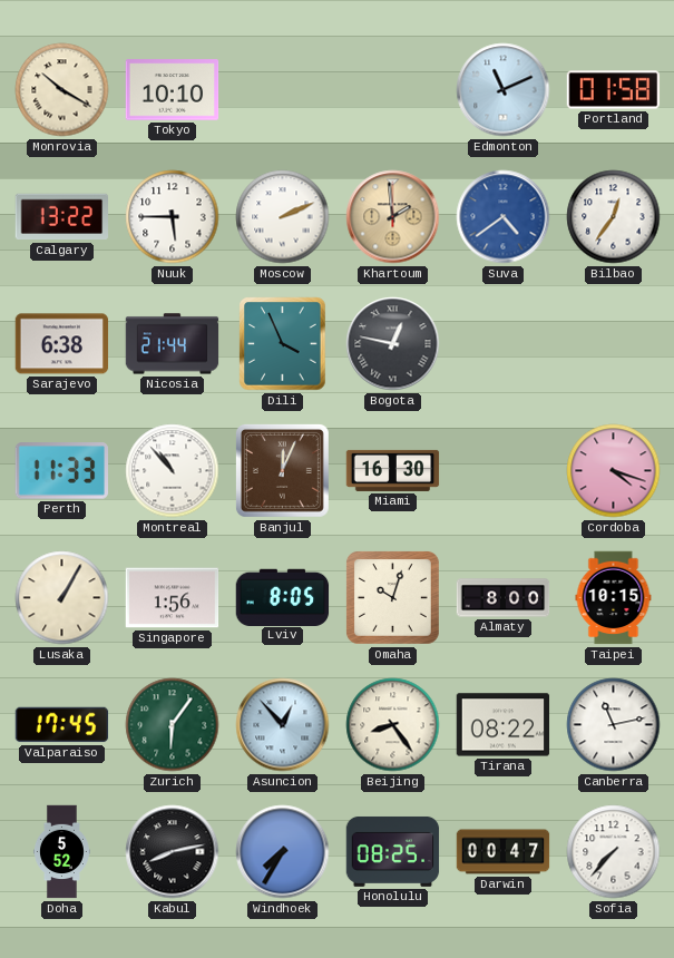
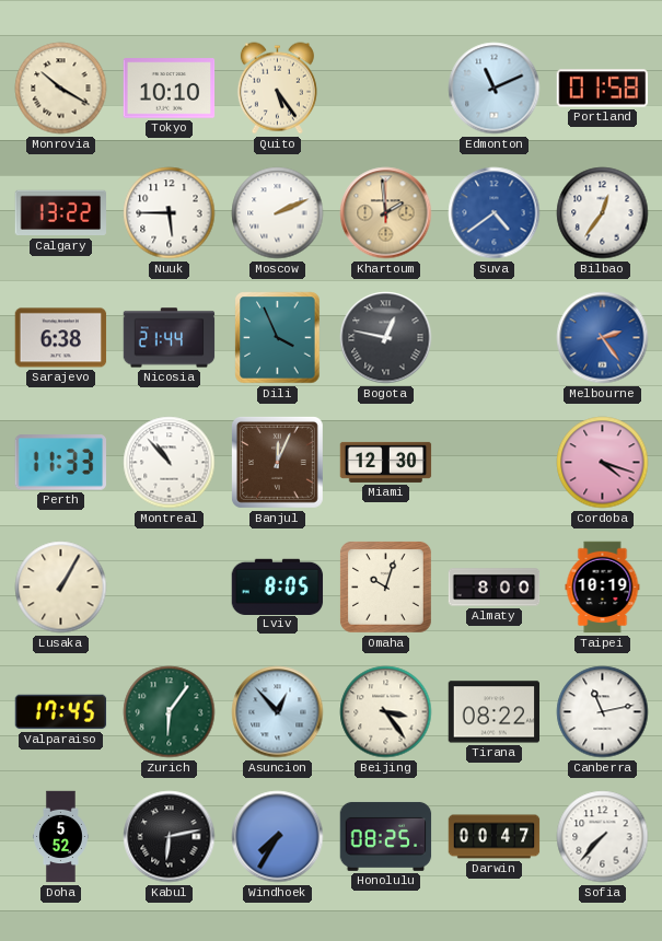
Quito: none -> 5:24
Melbourne: none -> 2:24
Miami: 16:30 -> 12:30
Singapore: 1:56 -> none
Taipei: 10:15 -> 10:19
Beijing: 8:24 -> 3:24
Kabul: 8:13 -> 6:13
